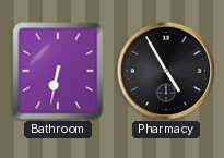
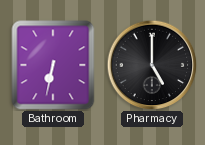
Pharmacy: 4:55 -> 5:00
